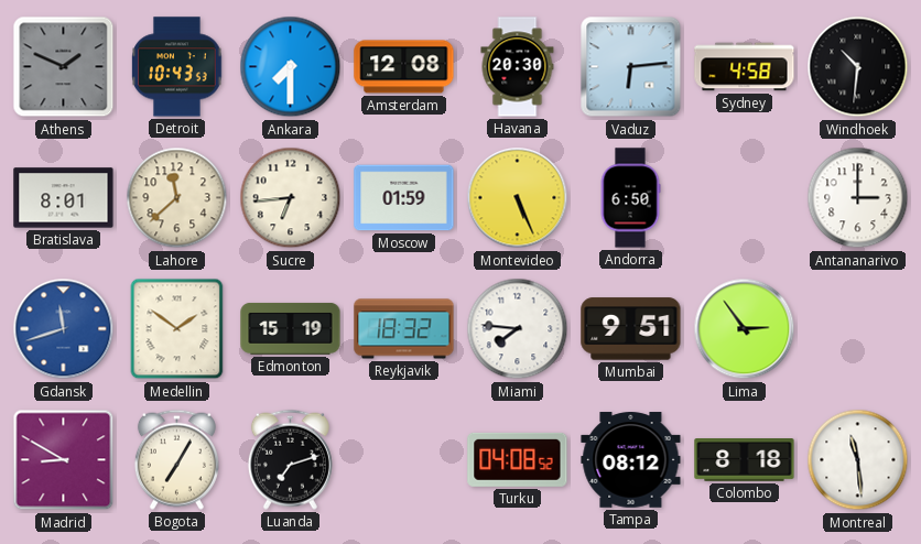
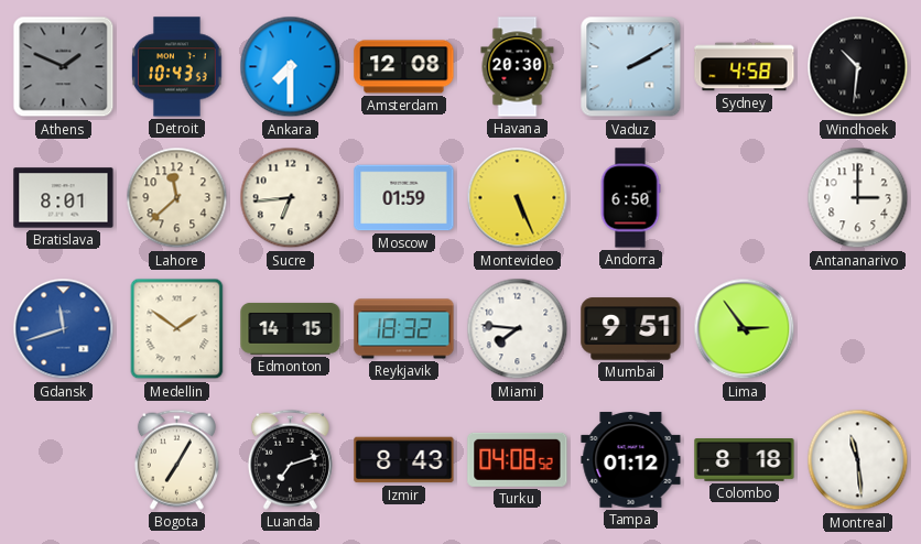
Vaduz: 6:14 -> 2:10
Edmonton: 15:19 -> 14:15
Madrid: 8:50 -> none
Izmir: none -> 8:43
Tampa: 08:12 -> 01:12
